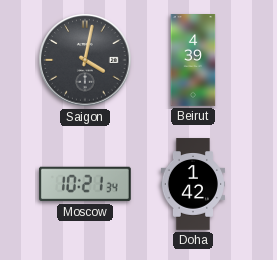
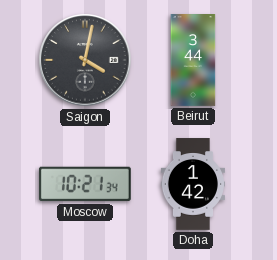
Beirut: 4:39 -> 3:44
